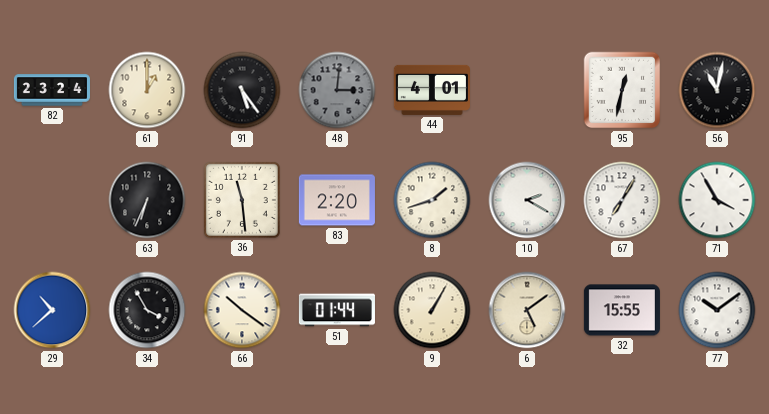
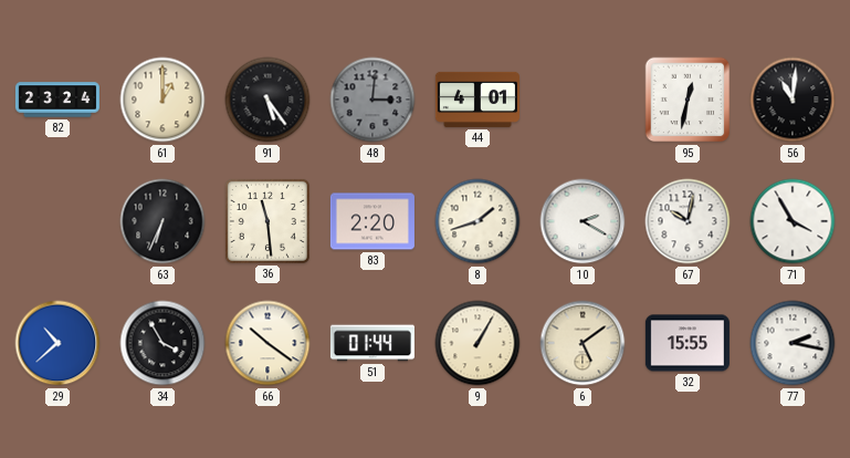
56: 11:02 -> 11:01
67: 7:05 -> 10:02
77: 10:09 -> 2:17
